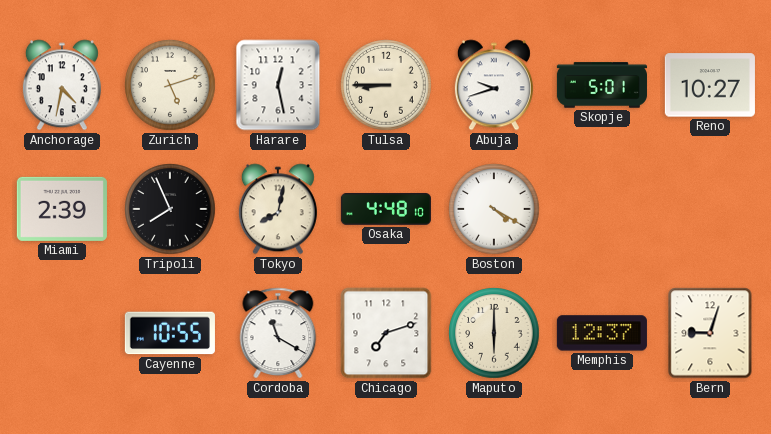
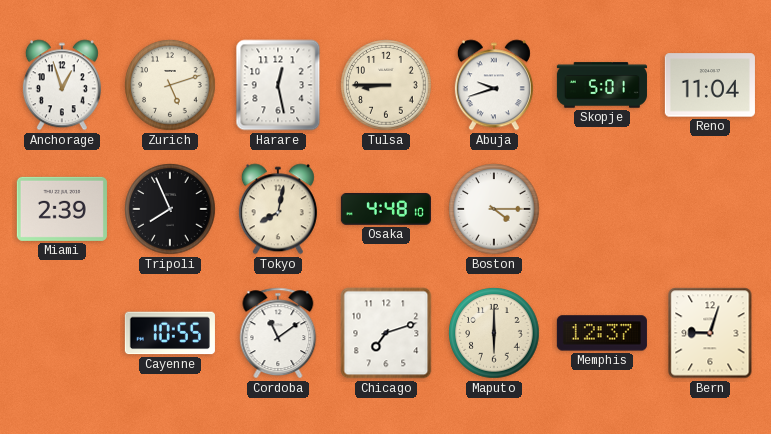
Anchorage: 4:32 -> 12:57
Reno: 10:27 -> 11:04
Boston: 4:20 -> 4:15
Cordoba: 11:20 -> 11:09
